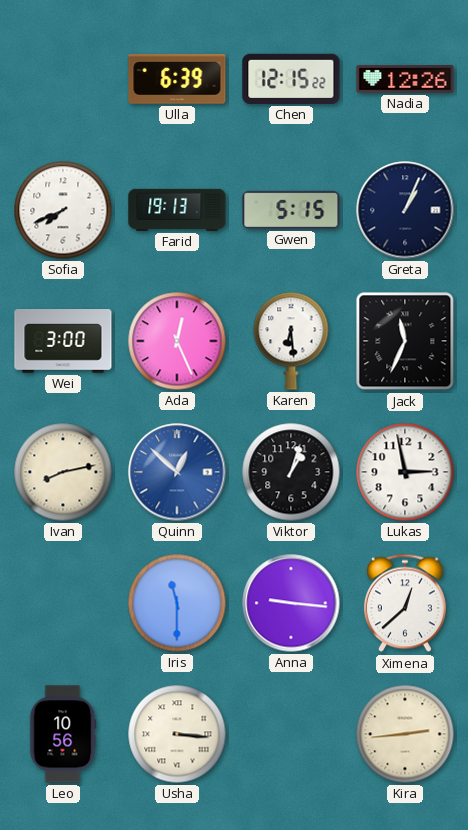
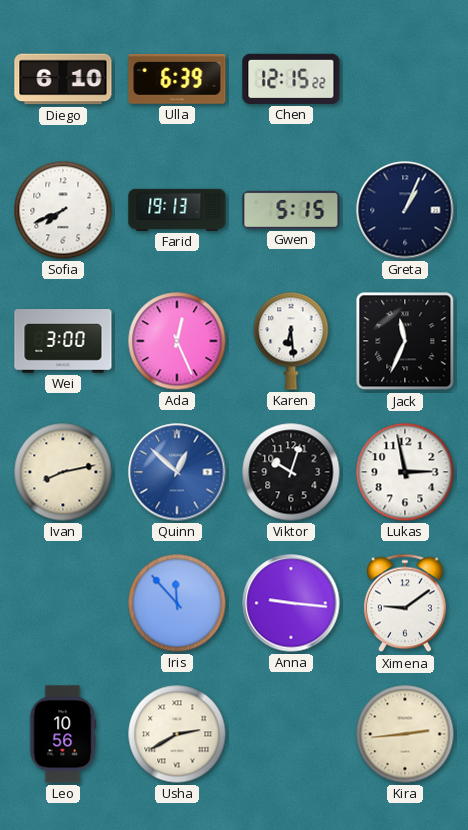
Diego: none -> 6:10
Nadia: 12:26 -> none
Viktor: 1:03 -> 10:03
Iris: 11:30 -> 11:53
Ximena: 12:38 -> 9:09
Usha: 3:16 -> 2:40
